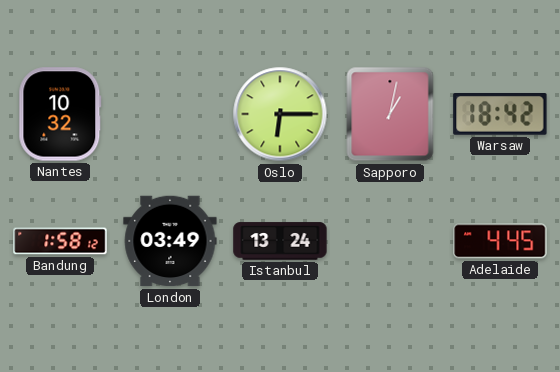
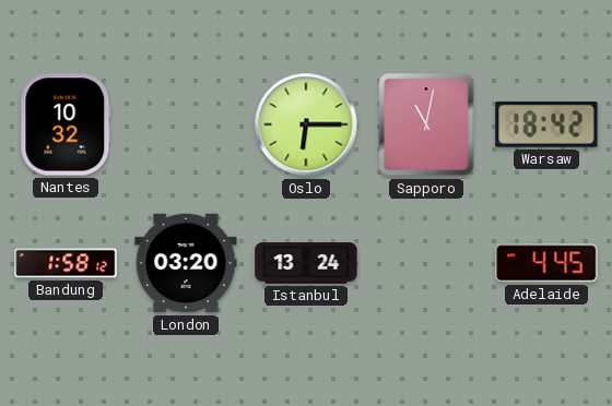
Sapporo: 1:02 -> 11:02
London: 03:49 -> 03:20
